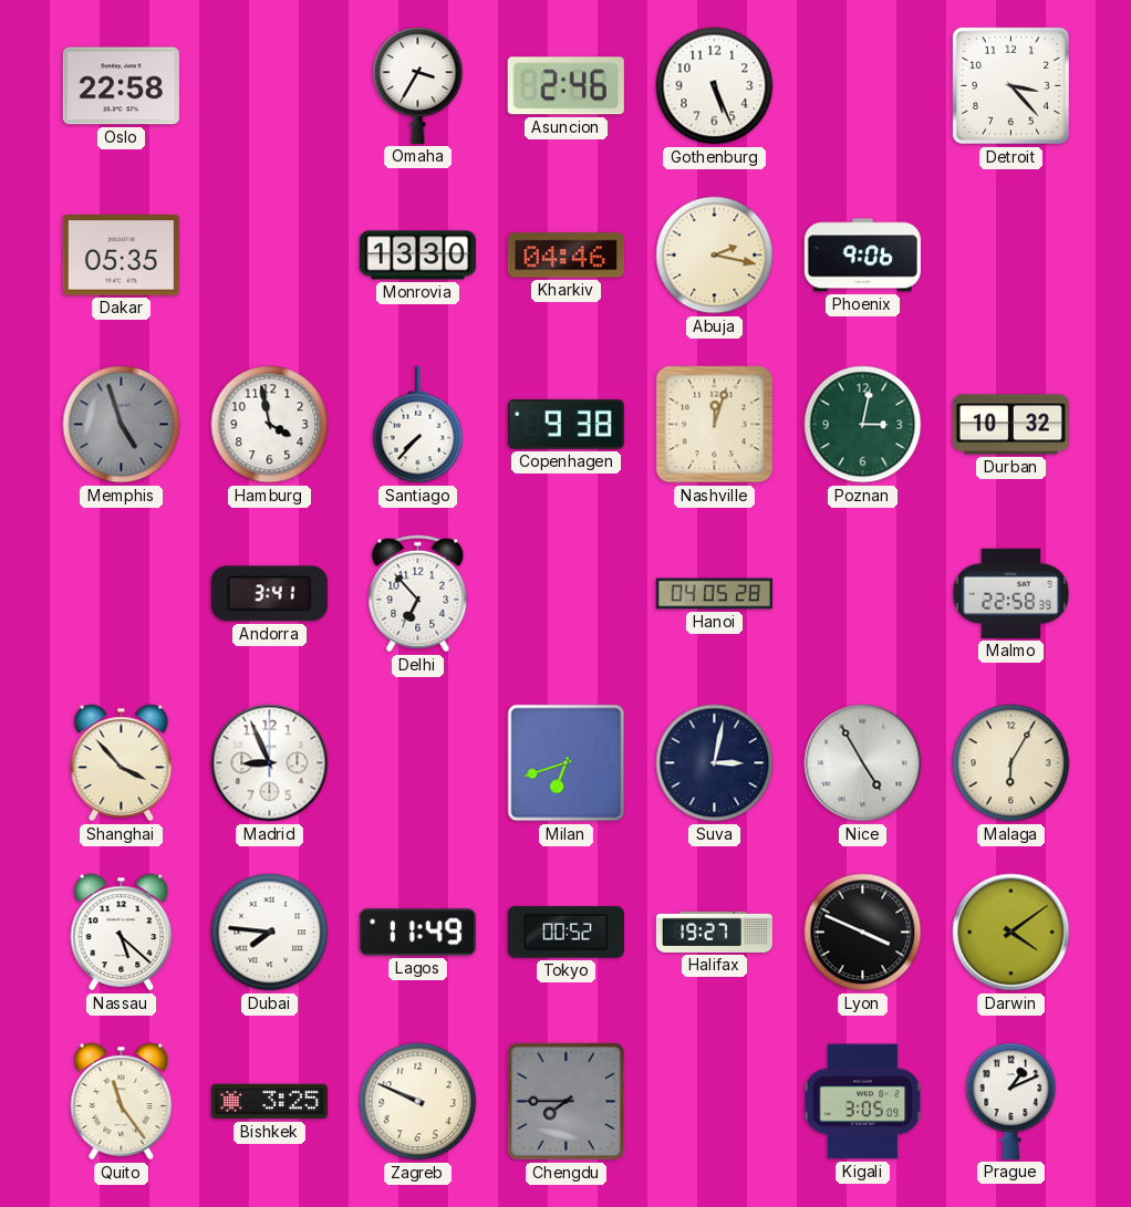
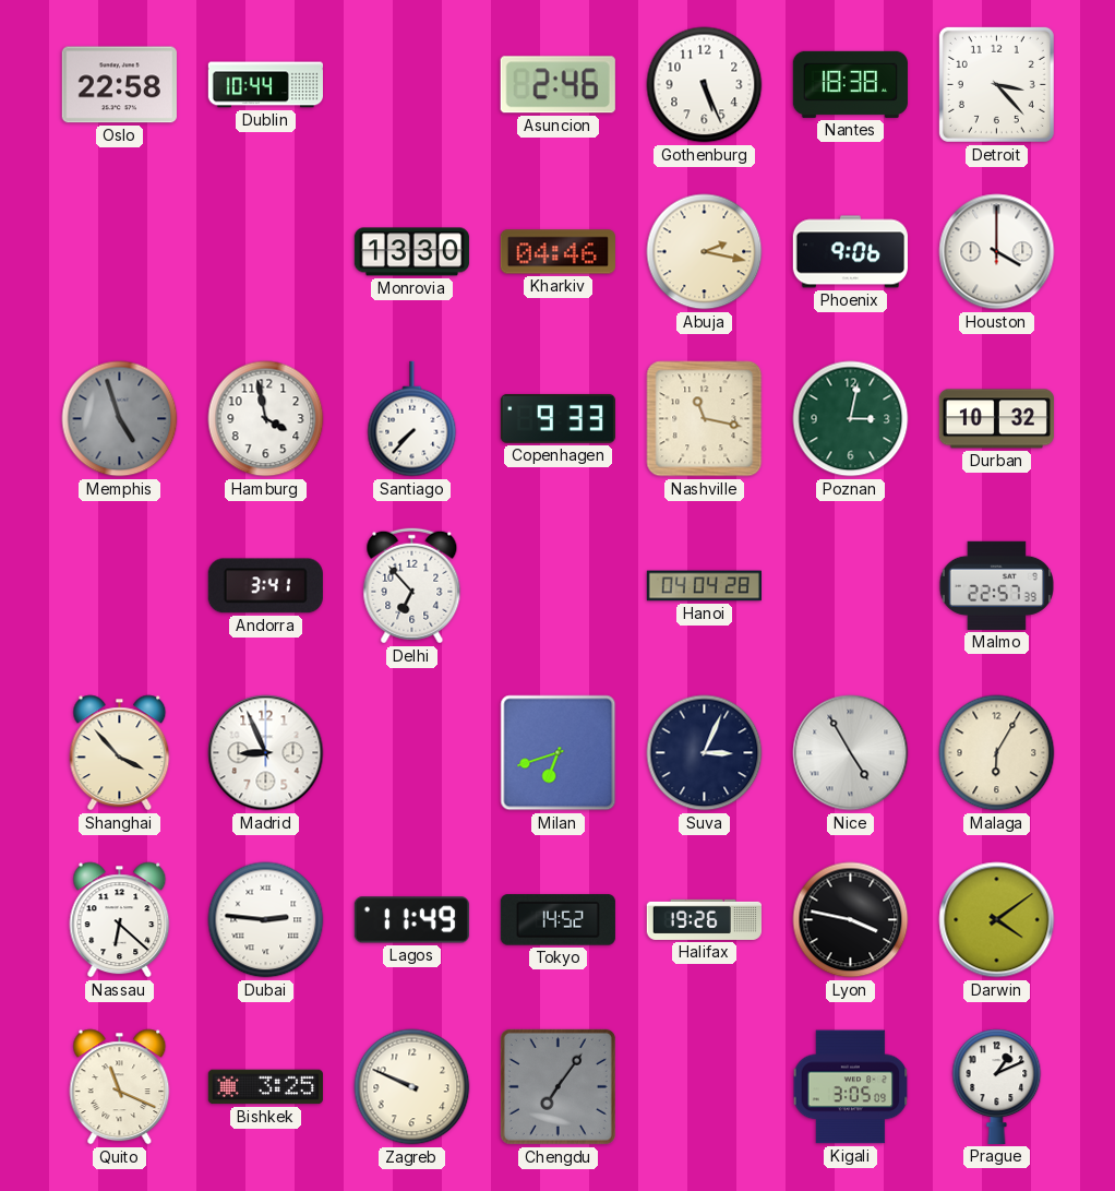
Dublin: none -> 10:44
Omaha: 3:35 -> none
Nantes: none -> 18:38
Dakar: 05:35 -> none
Houston: none -> 4:00
Copenhagen: 9:38 -> 9:33
Nashville: 12:03 -> 11:17
Hanoi: 04:05 -> 04:04
Malmo: 22:58 -> 22:57
Suva: 3:02 -> 3:04
Nassau: 5:22 -> 6:22
Dubai: 7:46 -> 2:46
Tokyo: 00:52 -> 14:52
Halifax: 19:27 -> 19:26
Lyon: 3:49 -> 3:47
Quito: 11:24 -> 11:19
Chengdu: 7:45 -> 7:06
